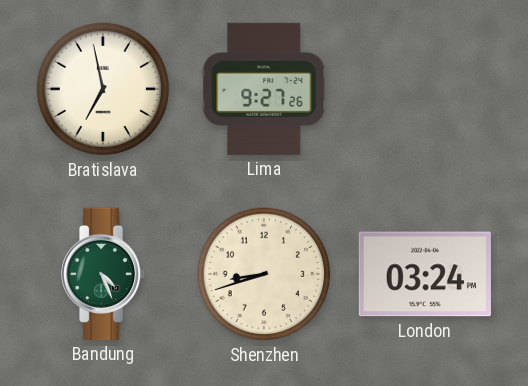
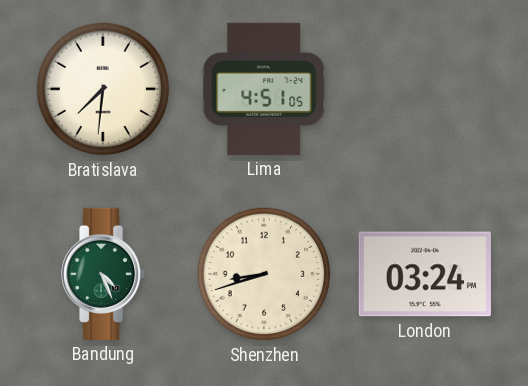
Bratislava: 6:58 -> 7:31
Lima: 9:27 -> 4:51
